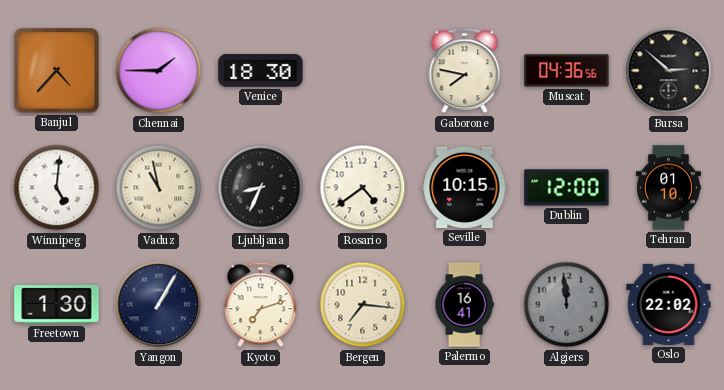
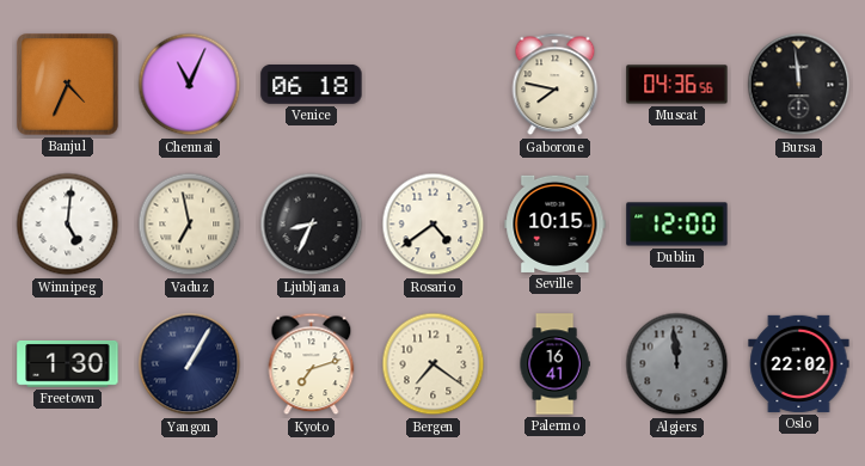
Banjul: 4:37 -> 4:34
Chennai: 1:45 -> 11:04
Venice: 18:30 -> 06:18
Bursa: 2:52 -> 11:59
Vaduz: 10:58 -> 6:58
Tehran: 01:10 -> none
Bergen: 7:16 -> 7:21
